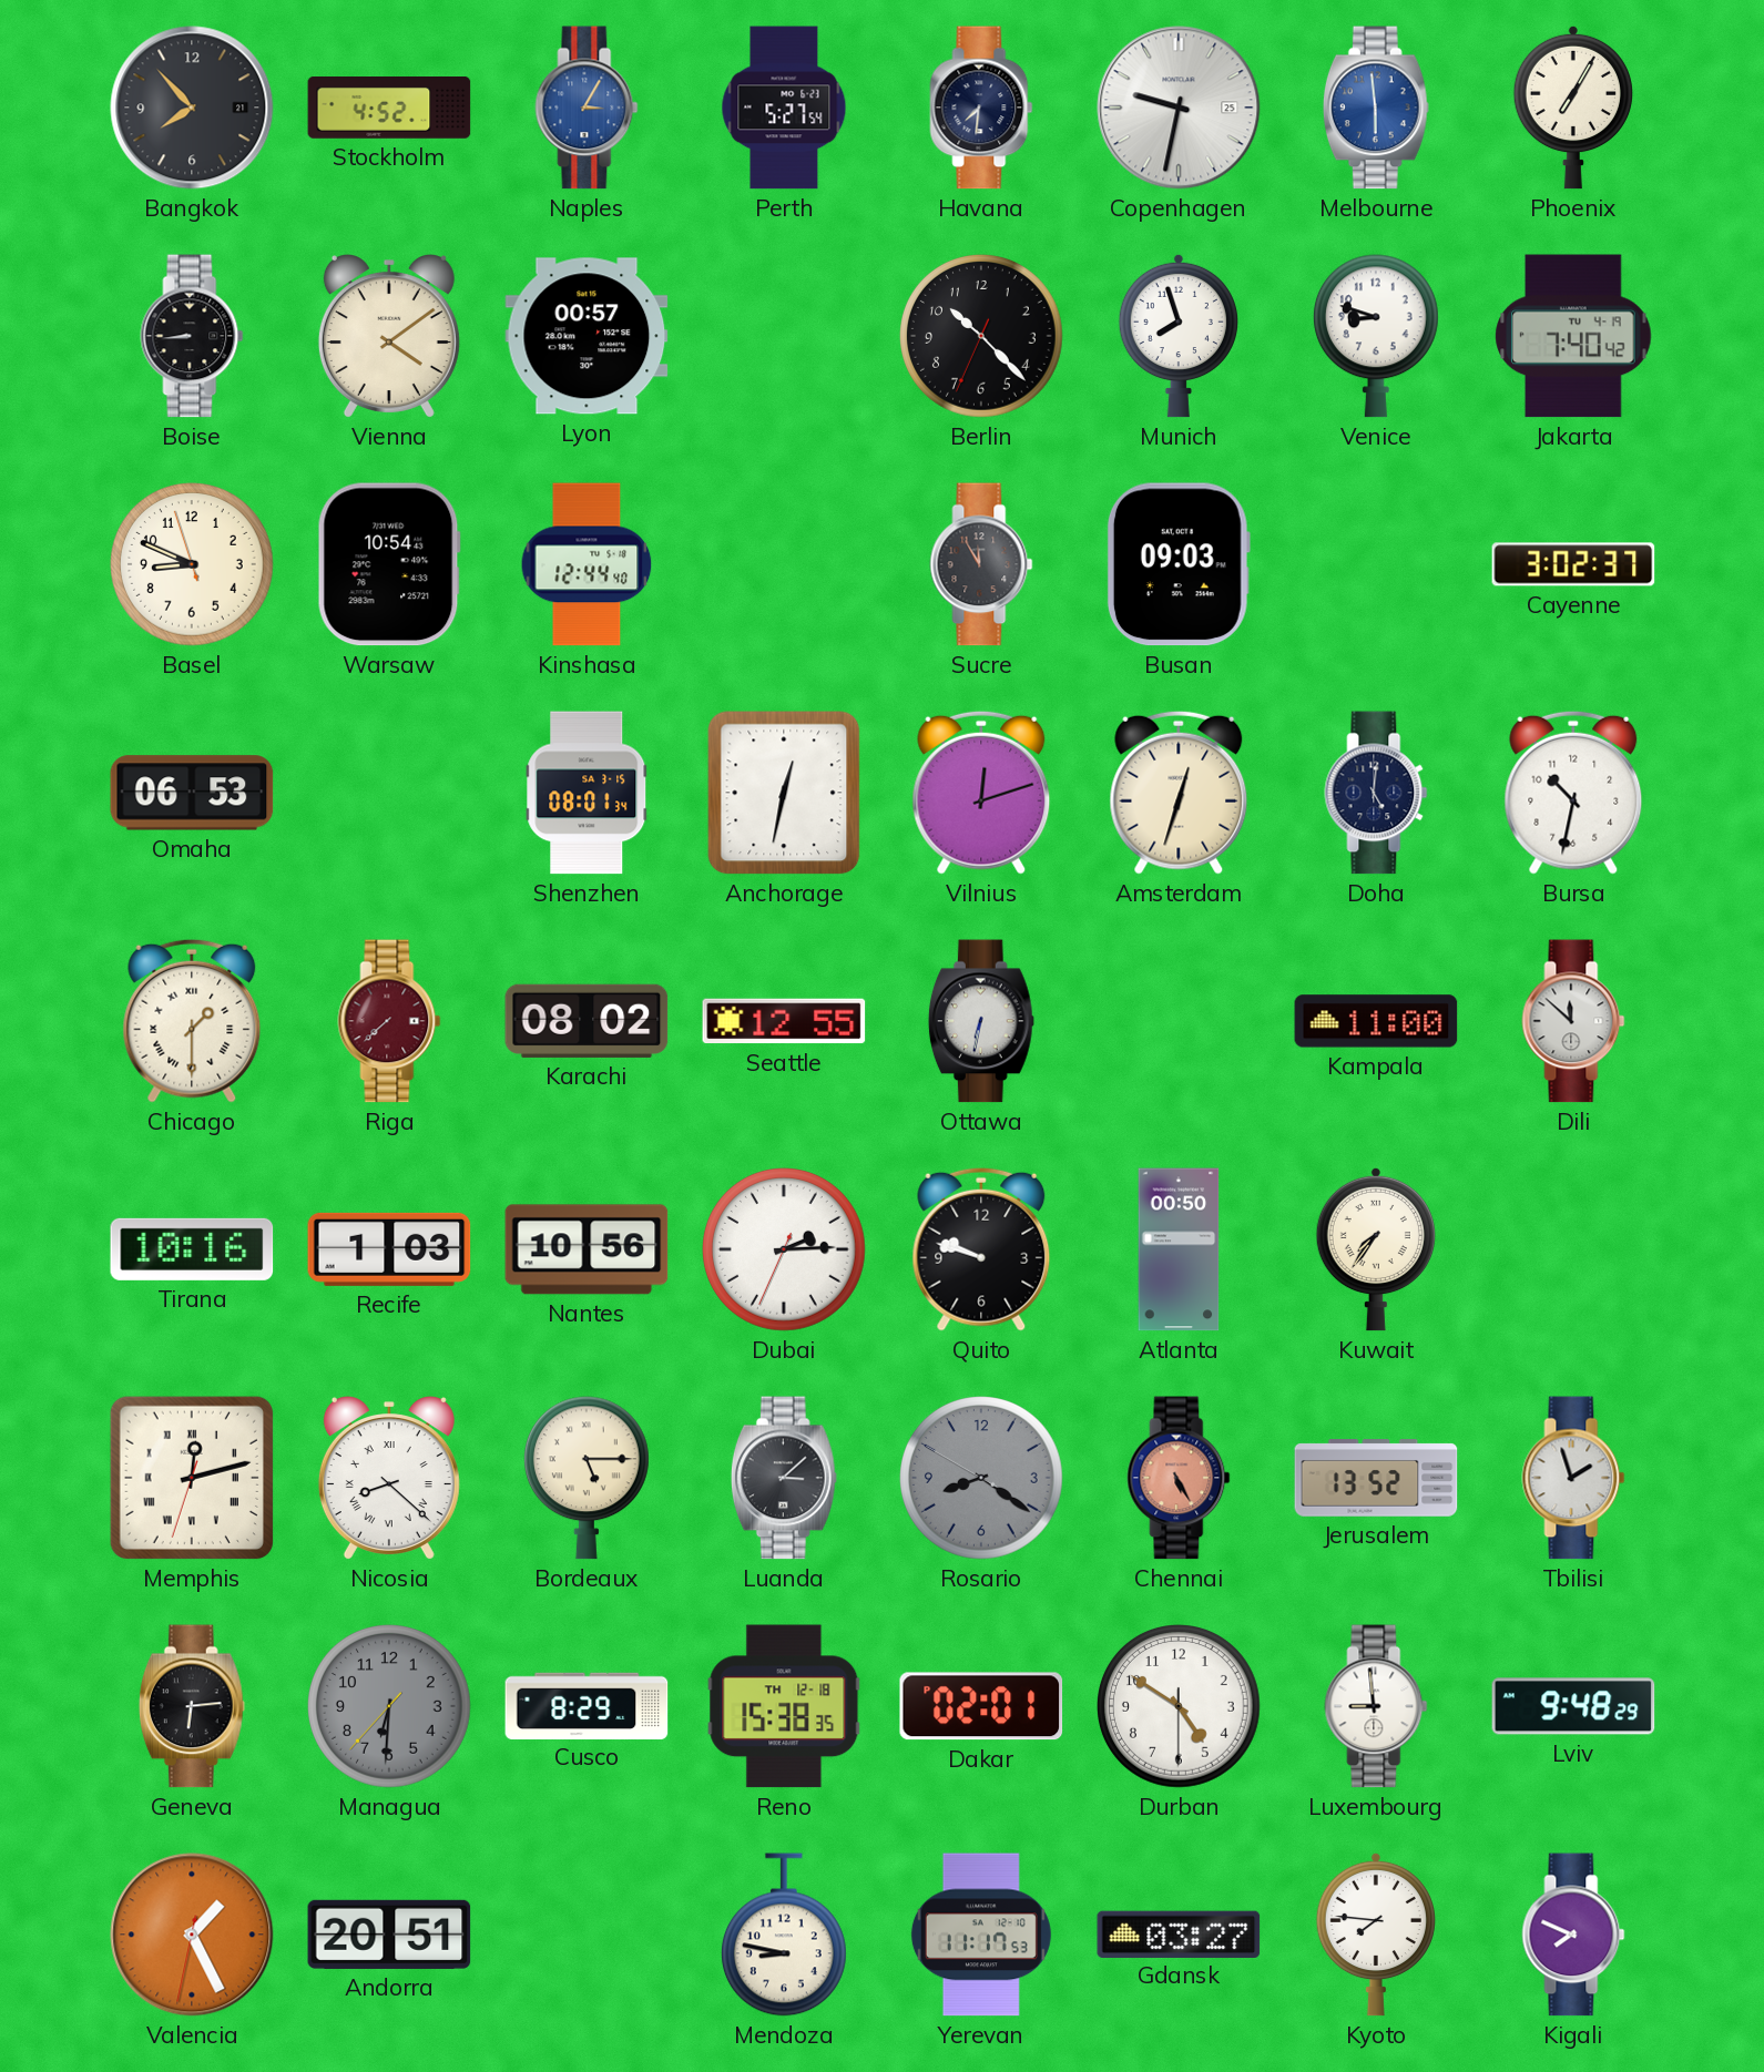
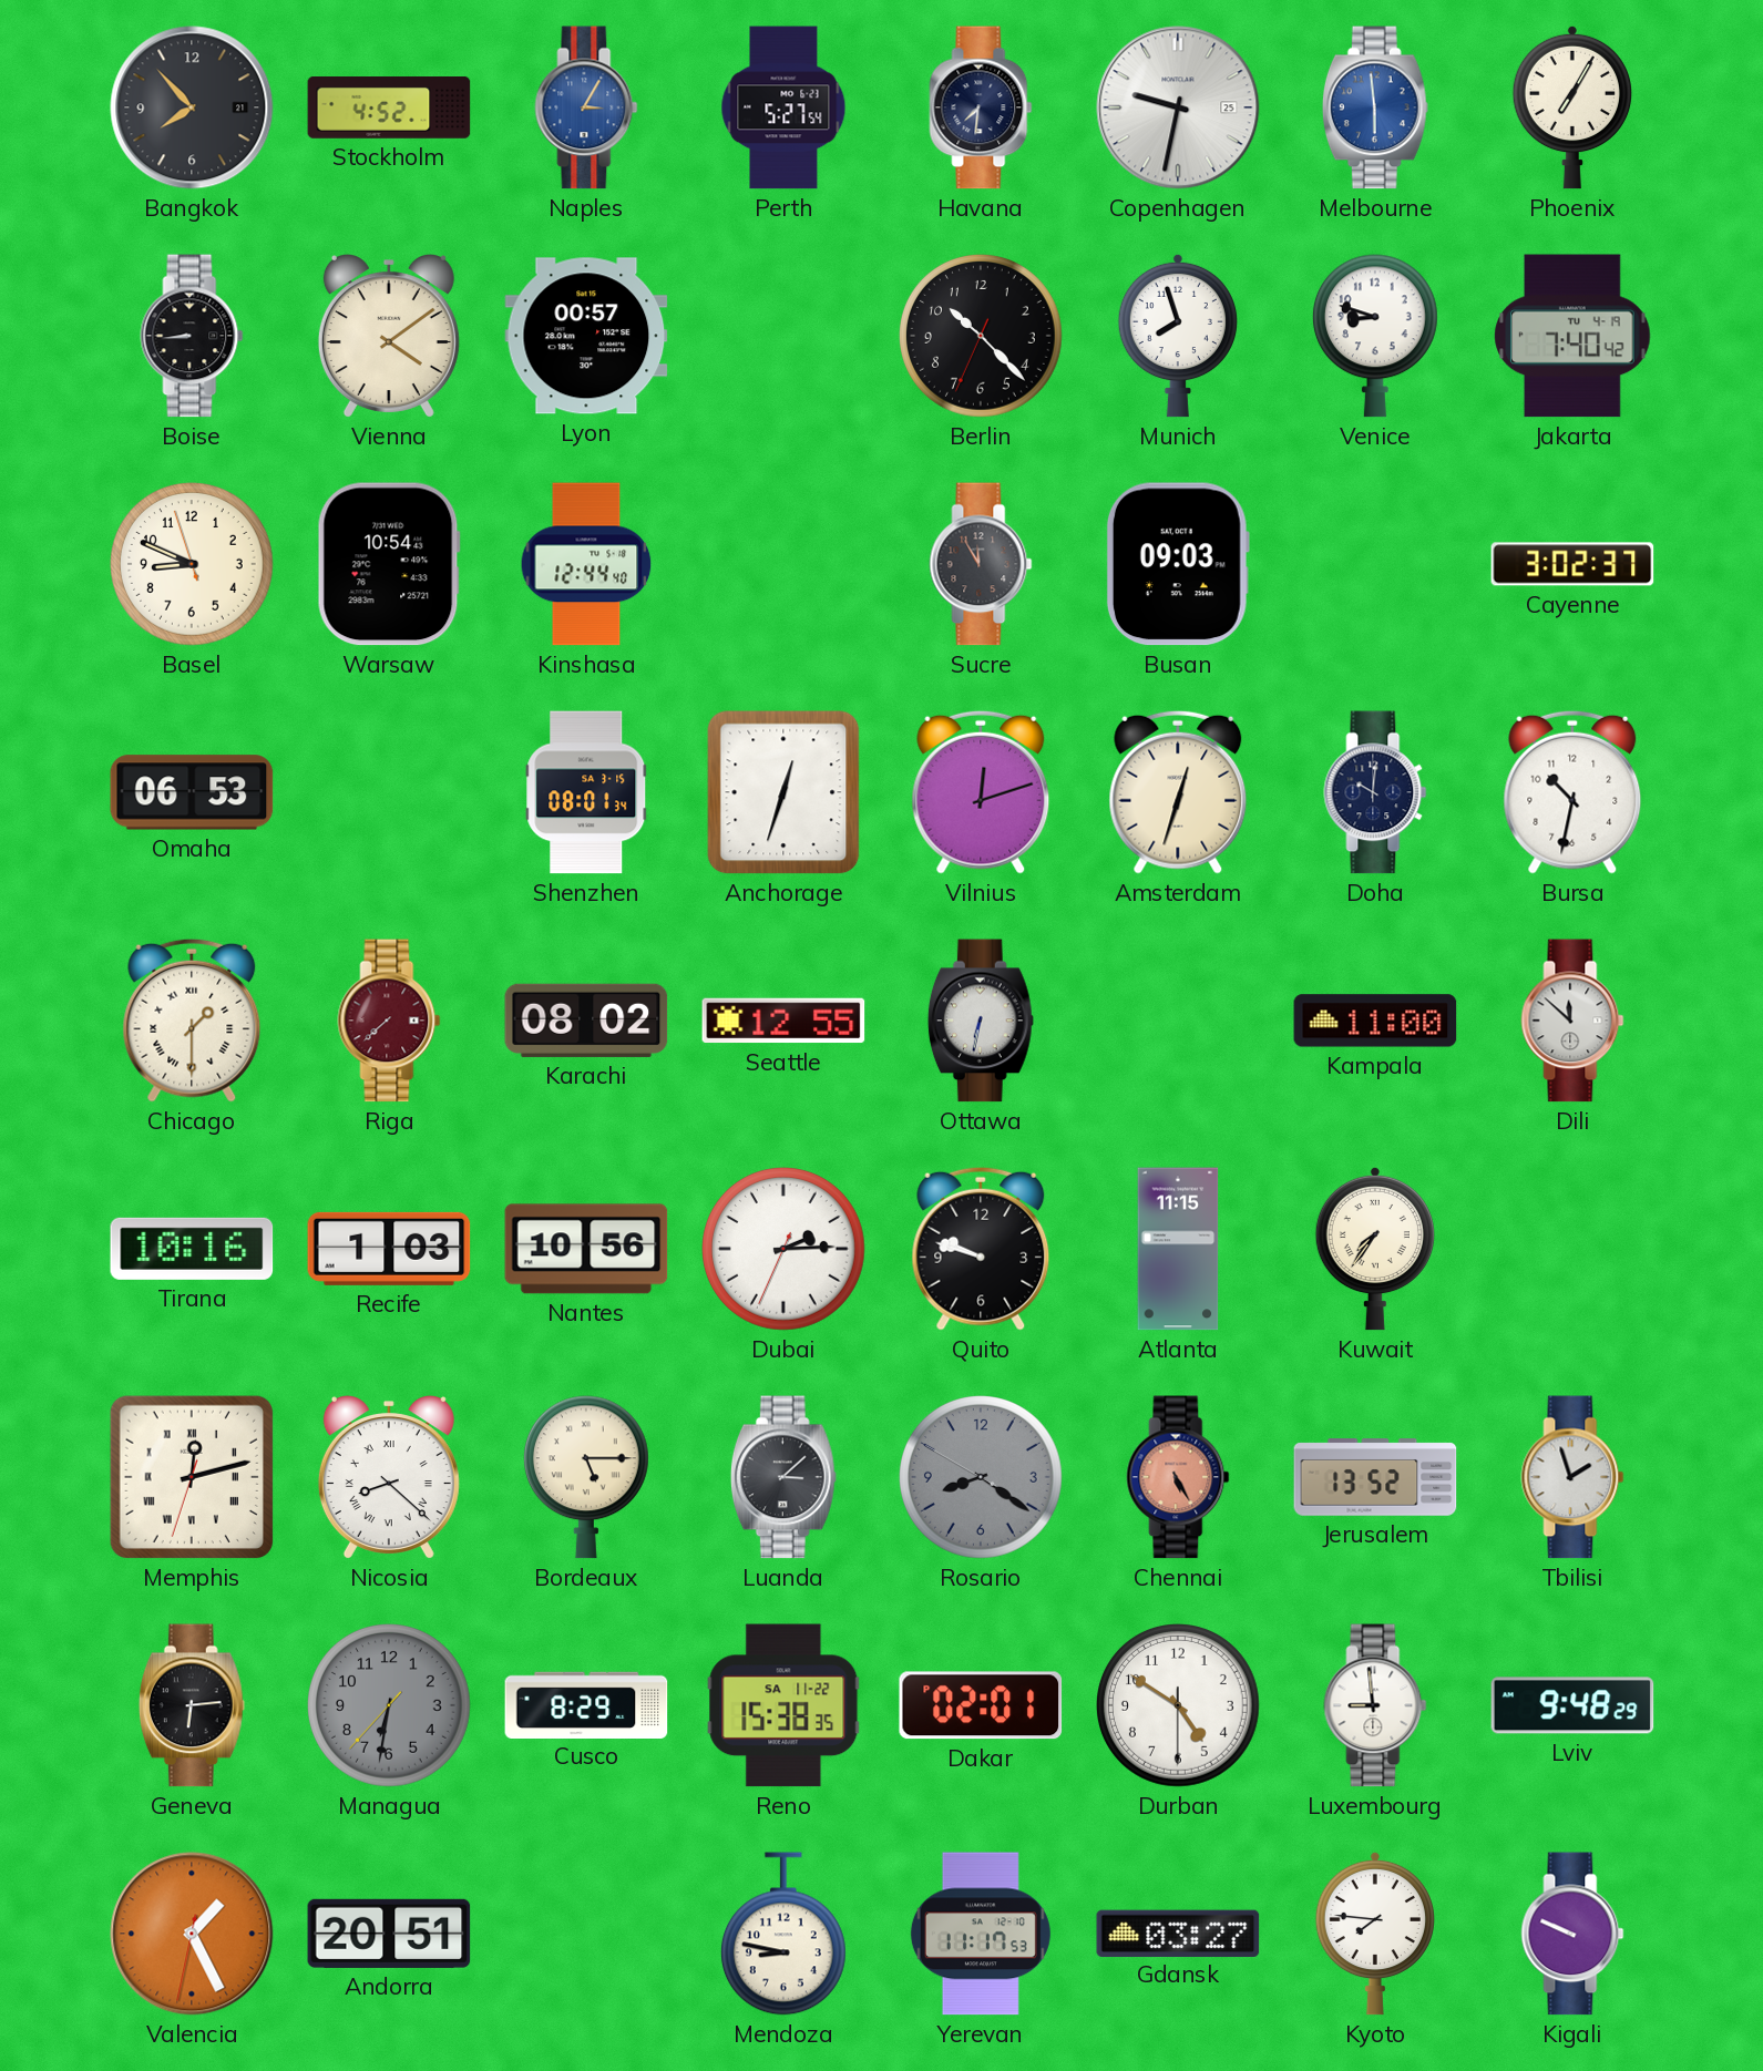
Anchorage: 12:32 -> 12:33
Doha: 5:01 -> 10:01
Atlanta: 00:50 -> 11:15
Managua: 6:30 -> 6:31
Reno date: TH 12-18 -> SA 11-22
Kigali: 7:49 -> 9:49
